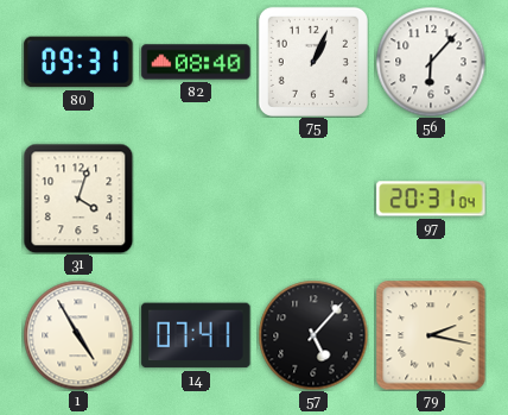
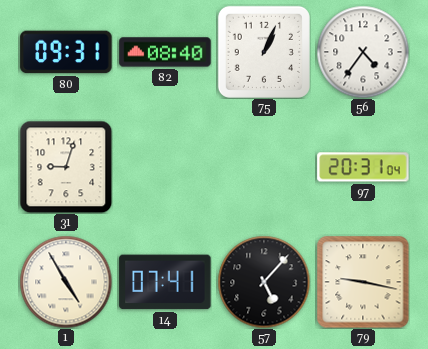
56: 6:07 -> 4:36
31: 4:03 -> 9:03
79: 2:17 -> 9:17
